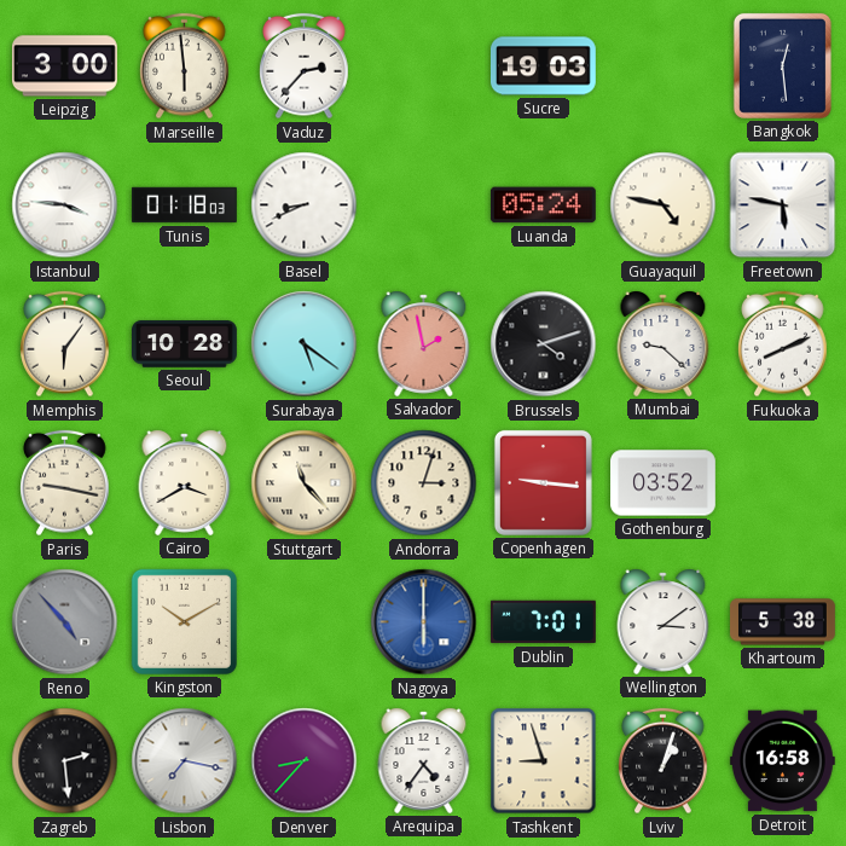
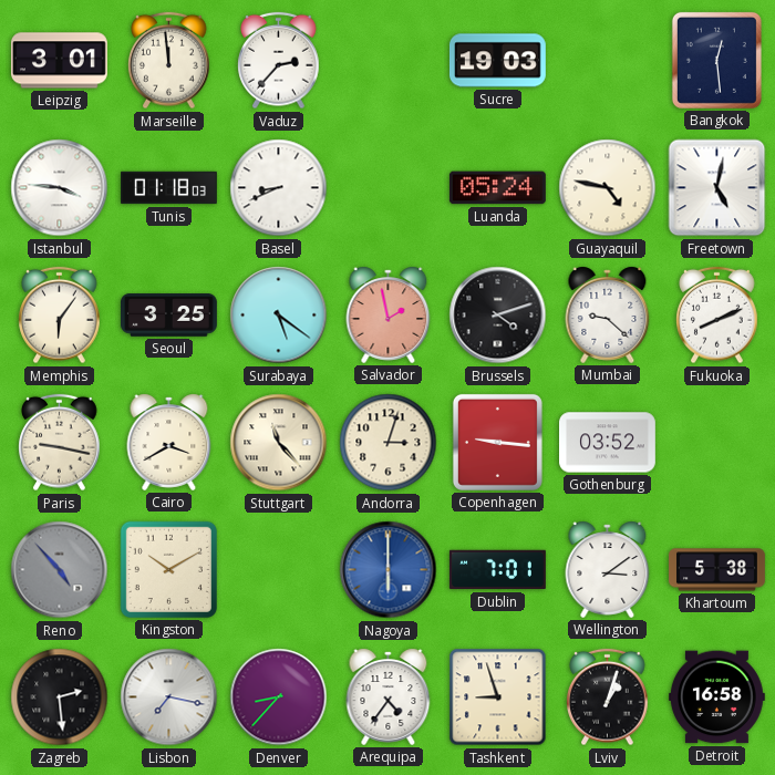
Leipzig: 3:00 -> 3:01
Marseille: 5:59 -> 11:59
Freetown: 5:47 -> 5:02
Seoul: 10:28 -> 3:25
